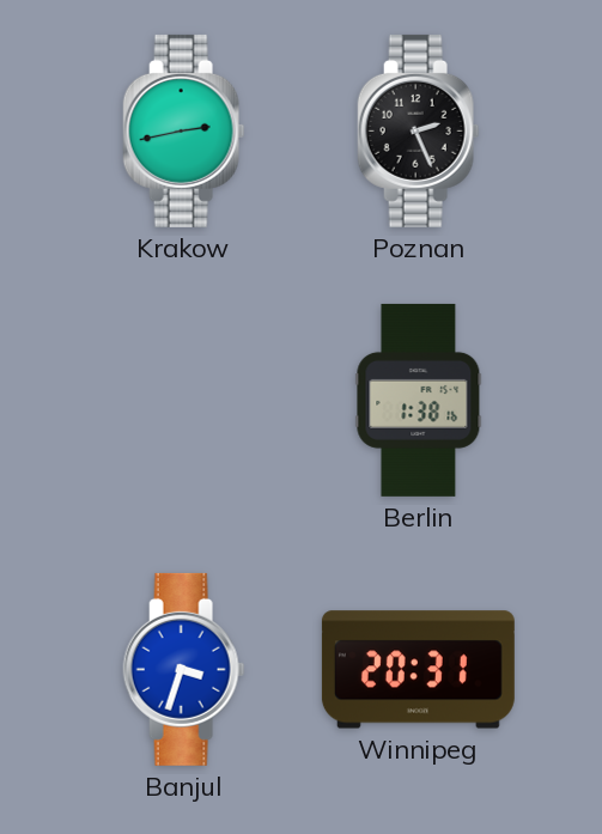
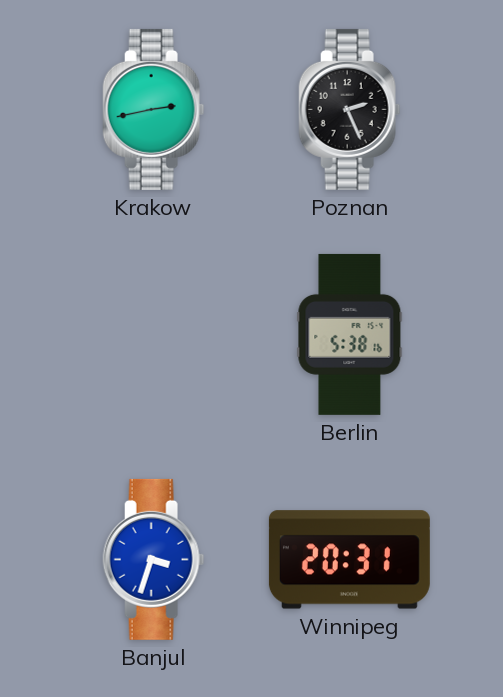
Berlin: 1:38 -> 5:38
